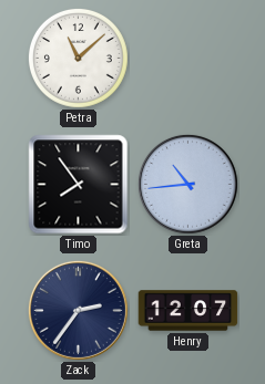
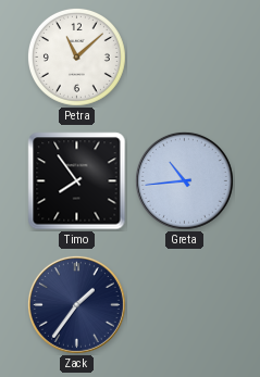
Zack: 2:36 -> 1:36
Henry: 12:07 -> none
